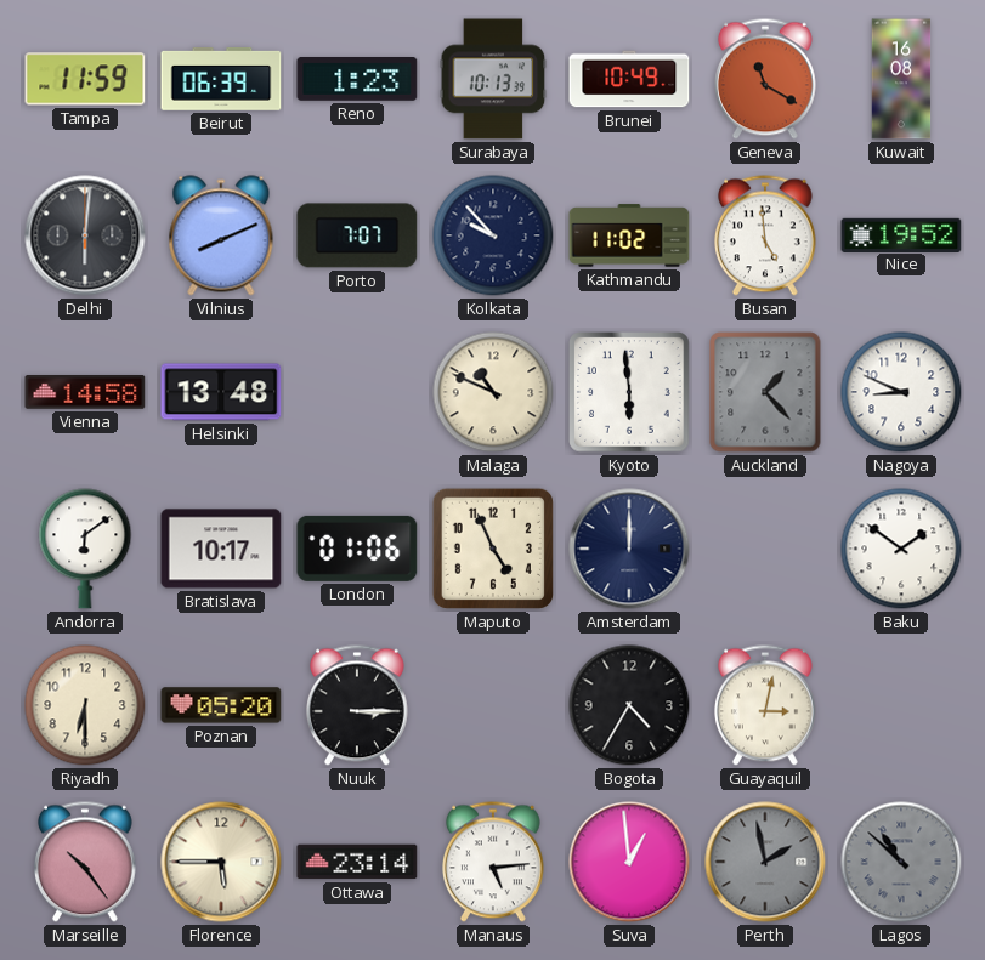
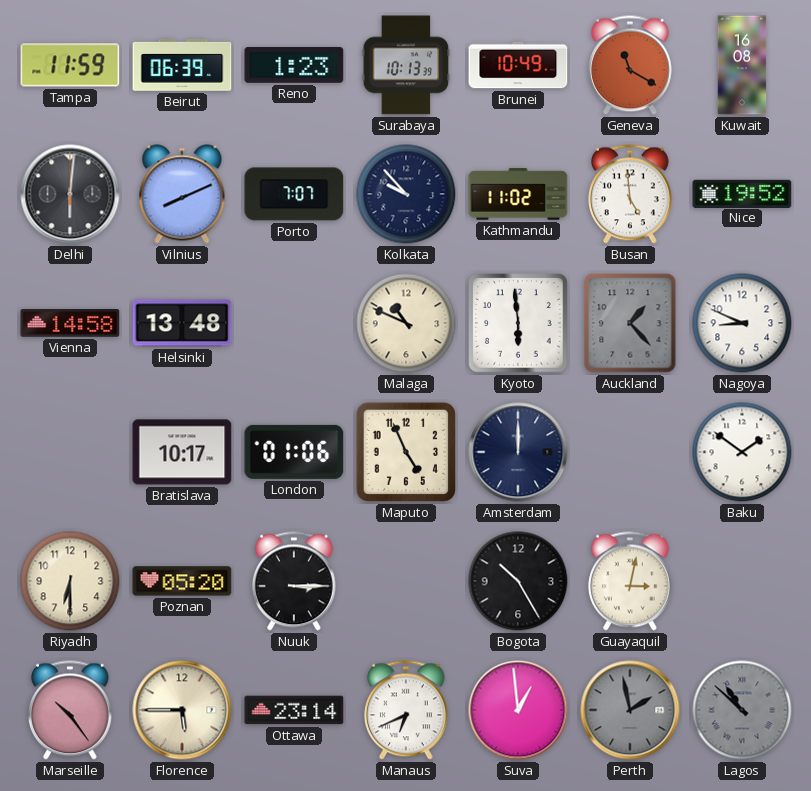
Andorra: 6:09 -> none
Bogota: 4:35 -> 10:25
Manaus: 5:14 -> 6:41
